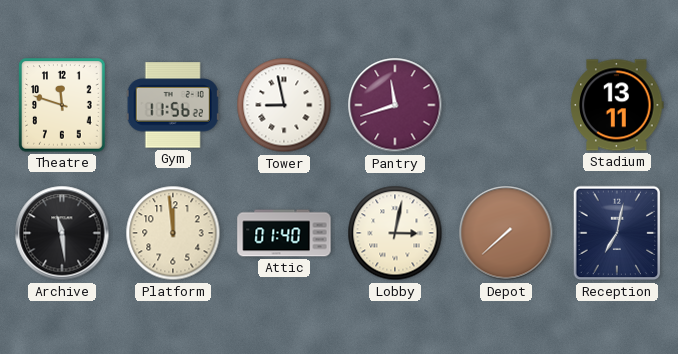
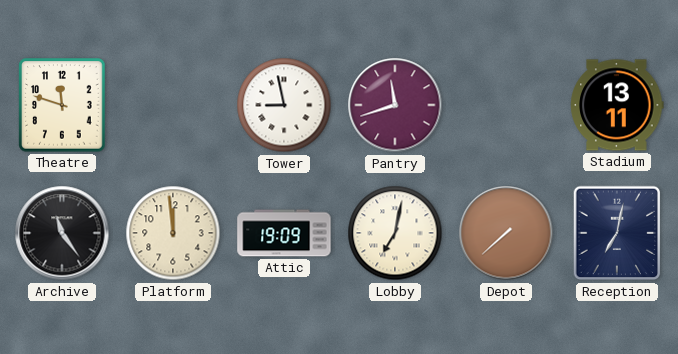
Gym: 11:56 -> none
Archive: 11:29 -> 11:24
Attic: 01:40 -> 19:09
Lobby: 3:02 -> 7:02
